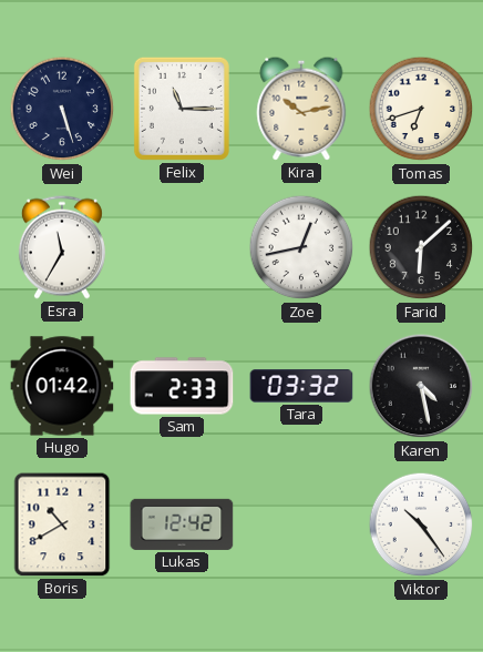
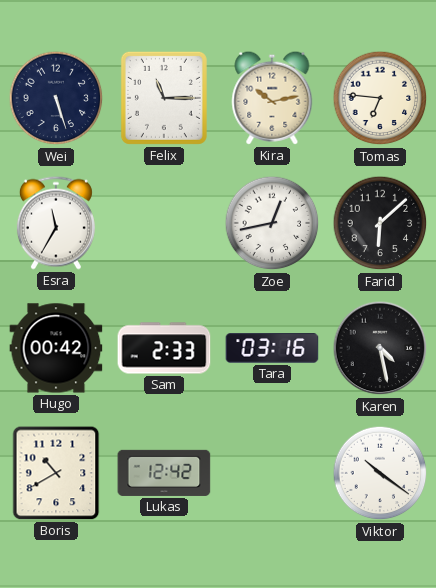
Tomas: 6:42 -> 6:46
Hugo: 01:42 -> 00:42
Tara: 03:32 -> 03:16
Viktor: 10:24 -> 10:21
